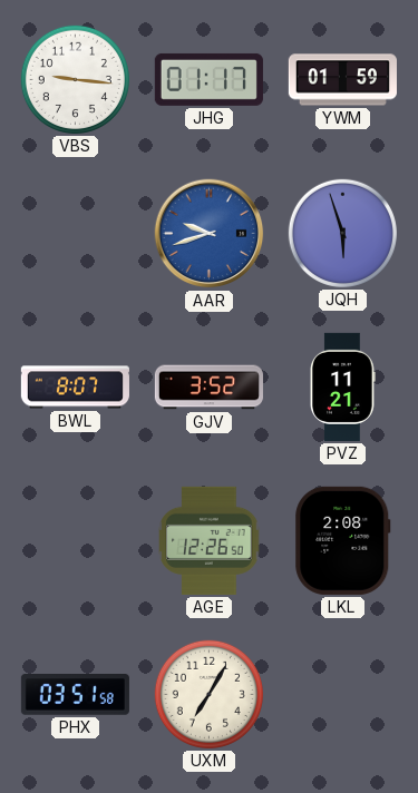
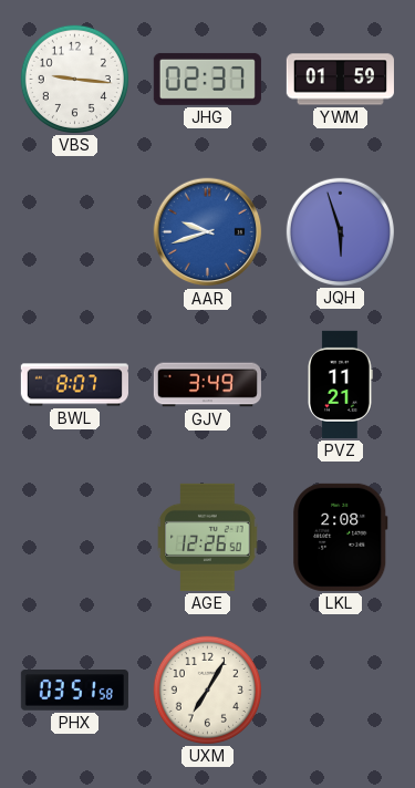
JHG: 01:17 -> 02:37
GJV: 3:52 -> 3:49
